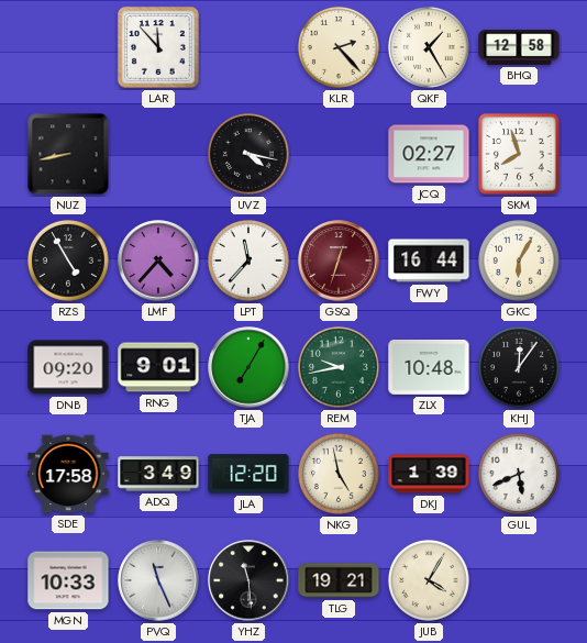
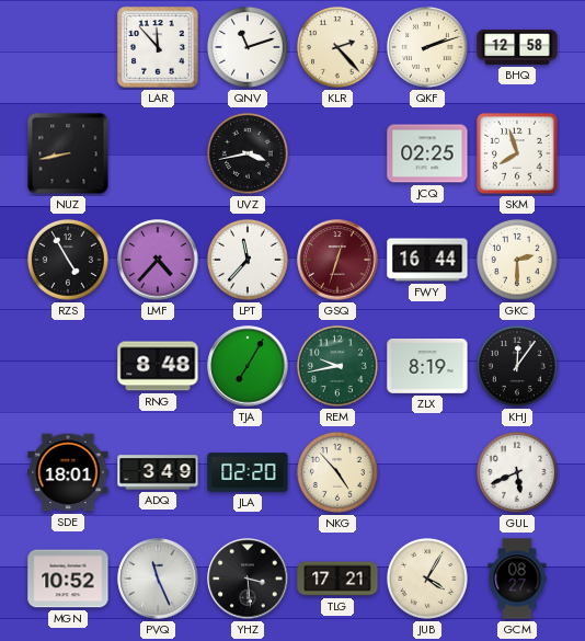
QNV: none -> 11:12
QKF: 1:25 -> 2:12
UVZ: 4:17 -> 3:43
JCQ: 02:27 -> 02:25
GKC: 6:05 -> 2:30
DNB: 09:20 -> none
RNG: 9:01 -> 8:48
ZLX: 10:48 -> 8:19
SDE: 17:58 -> 18:01
JLA: 12:20 -> 02:20
NKG: 4:58 -> 4:53
DKJ: 1:39 -> none
MGN: 10:33 -> 10:52
YHZ: 11:29 -> 3:29
TLG: 19:21 -> 17:21
GCM: none -> 08:27
